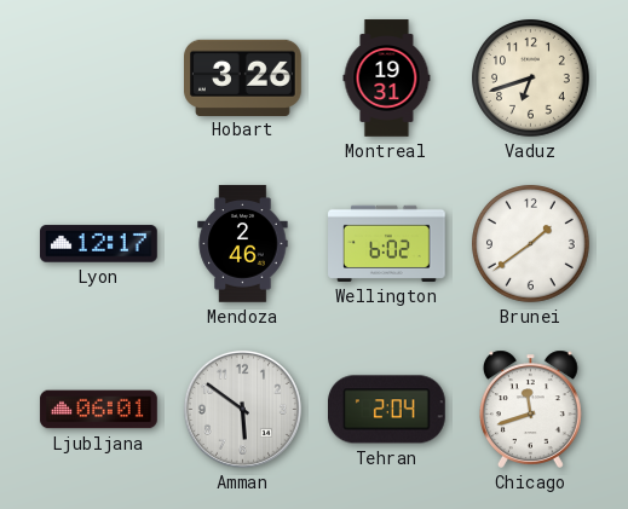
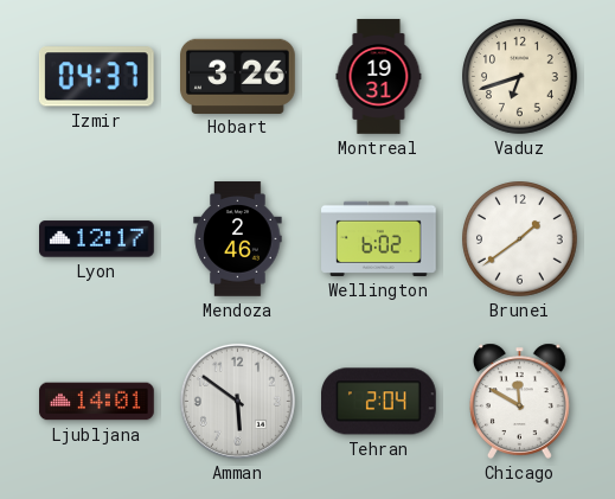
Izmir: none -> 04:37
Ljubljana: 06:01 -> 14:01
Chicago: 11:42 -> 11:50
